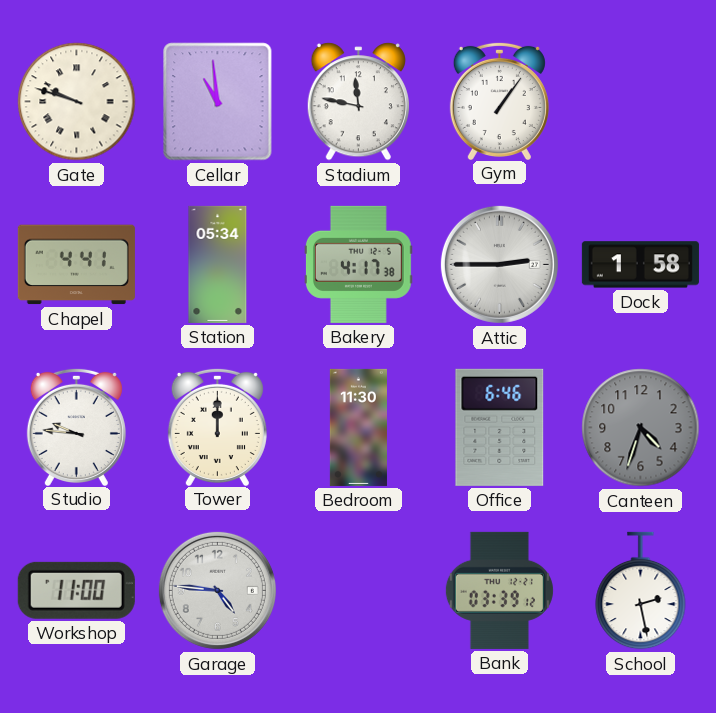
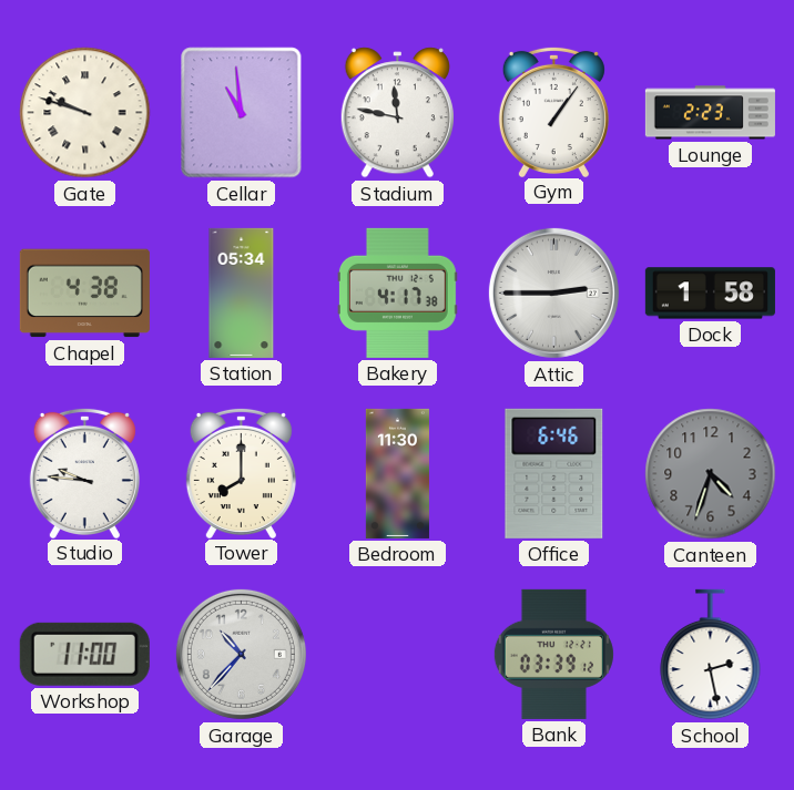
Lounge: none -> 2:23
Chapel: 4:41 -> 4:38
Tower: 12:00 -> 8:00
Garage: 4:46 -> 10:37
